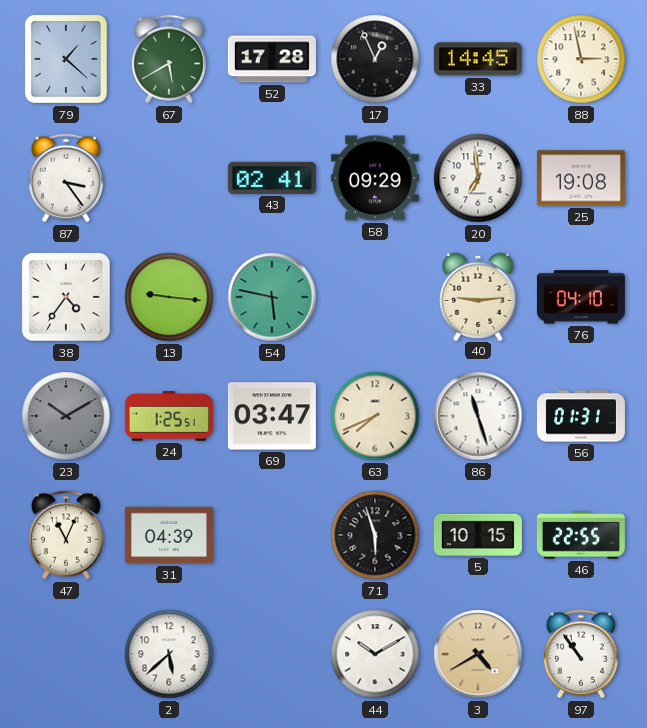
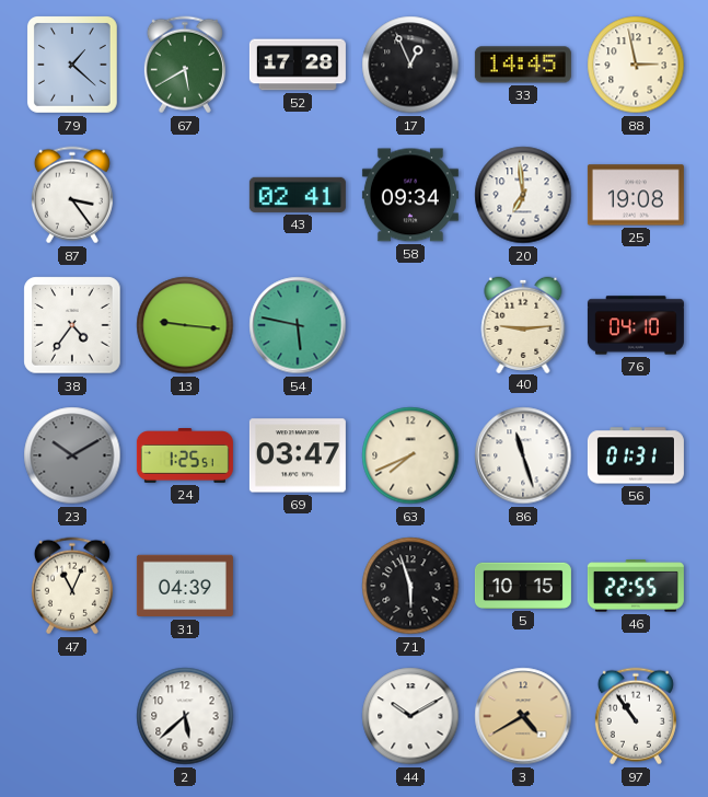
58: 09:29 -> 09:34
